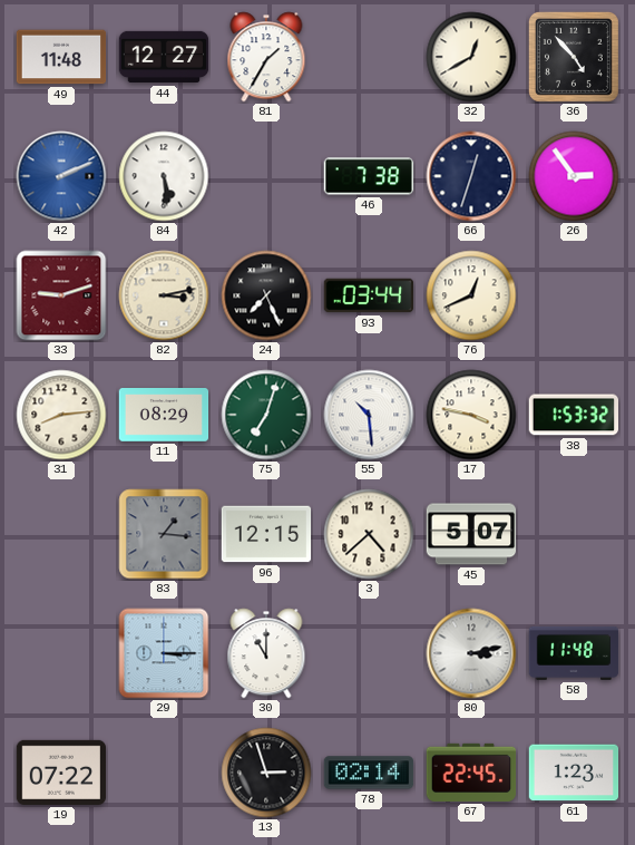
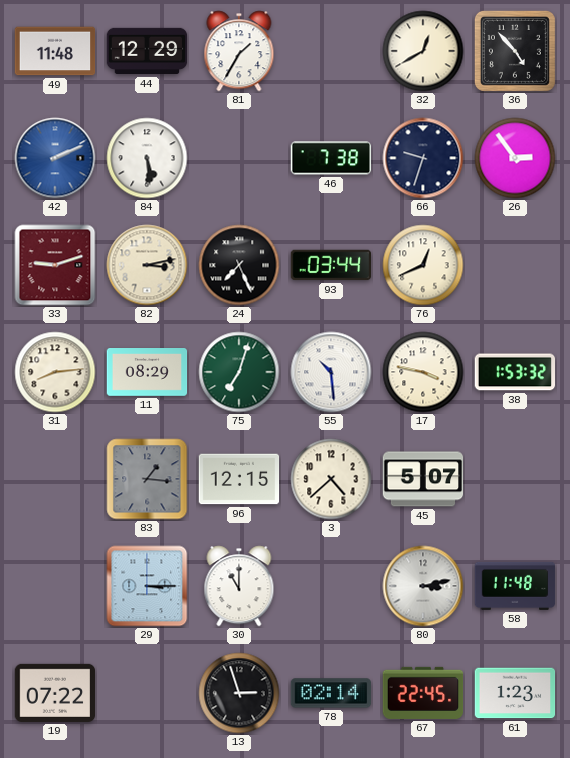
44: 12:27 -> 12:29
66: 12:33 -> 9:33
